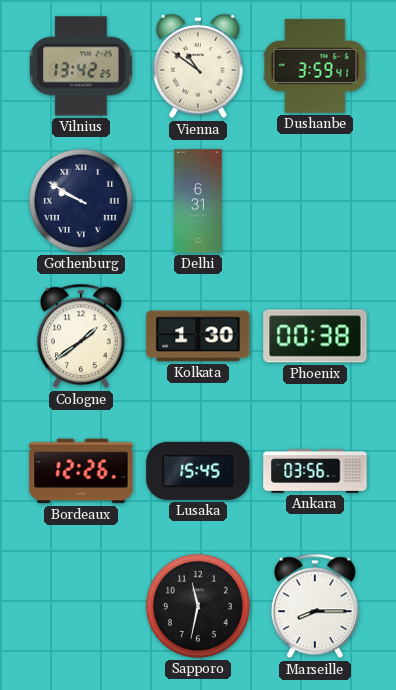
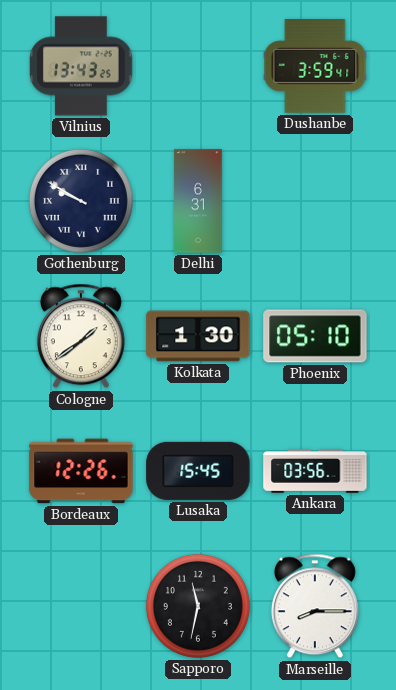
Vilnius: 13:42 -> 13:43
Vienna: 10:51 -> none
Phoenix: 00:38 -> 05:10
